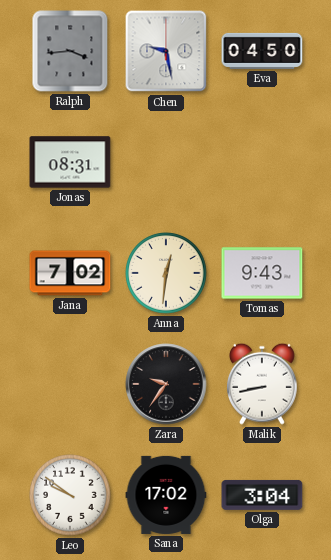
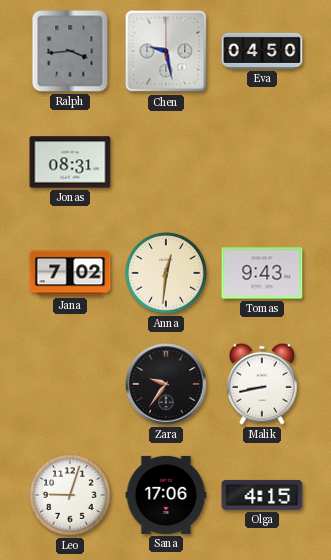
Leo: 9:51 -> 9:03
Sana: 17:02 -> 17:06
Olga: 3:04 -> 4:15
